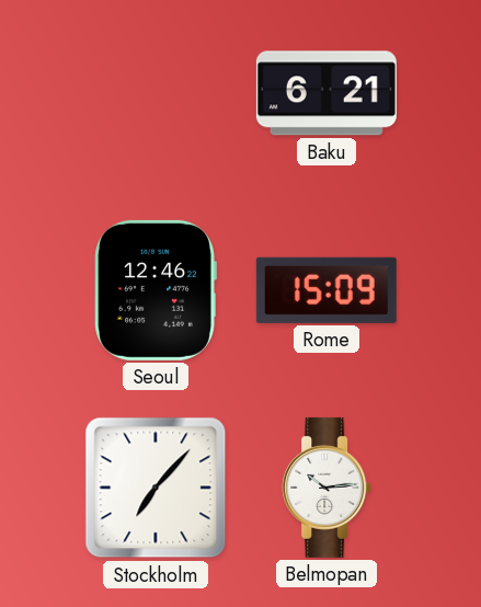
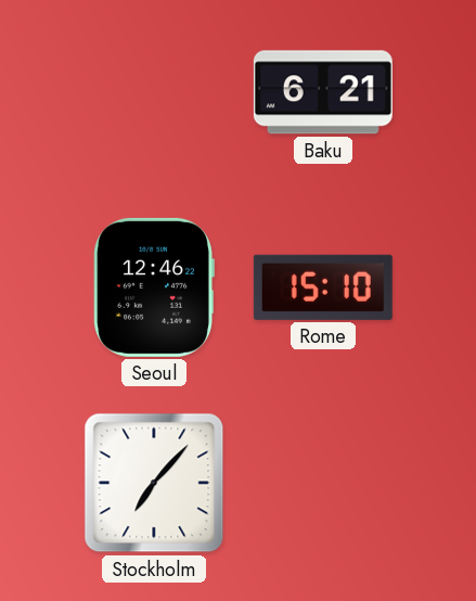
Rome: 15:09 -> 15:10
Belmopan: 10:14 -> none
